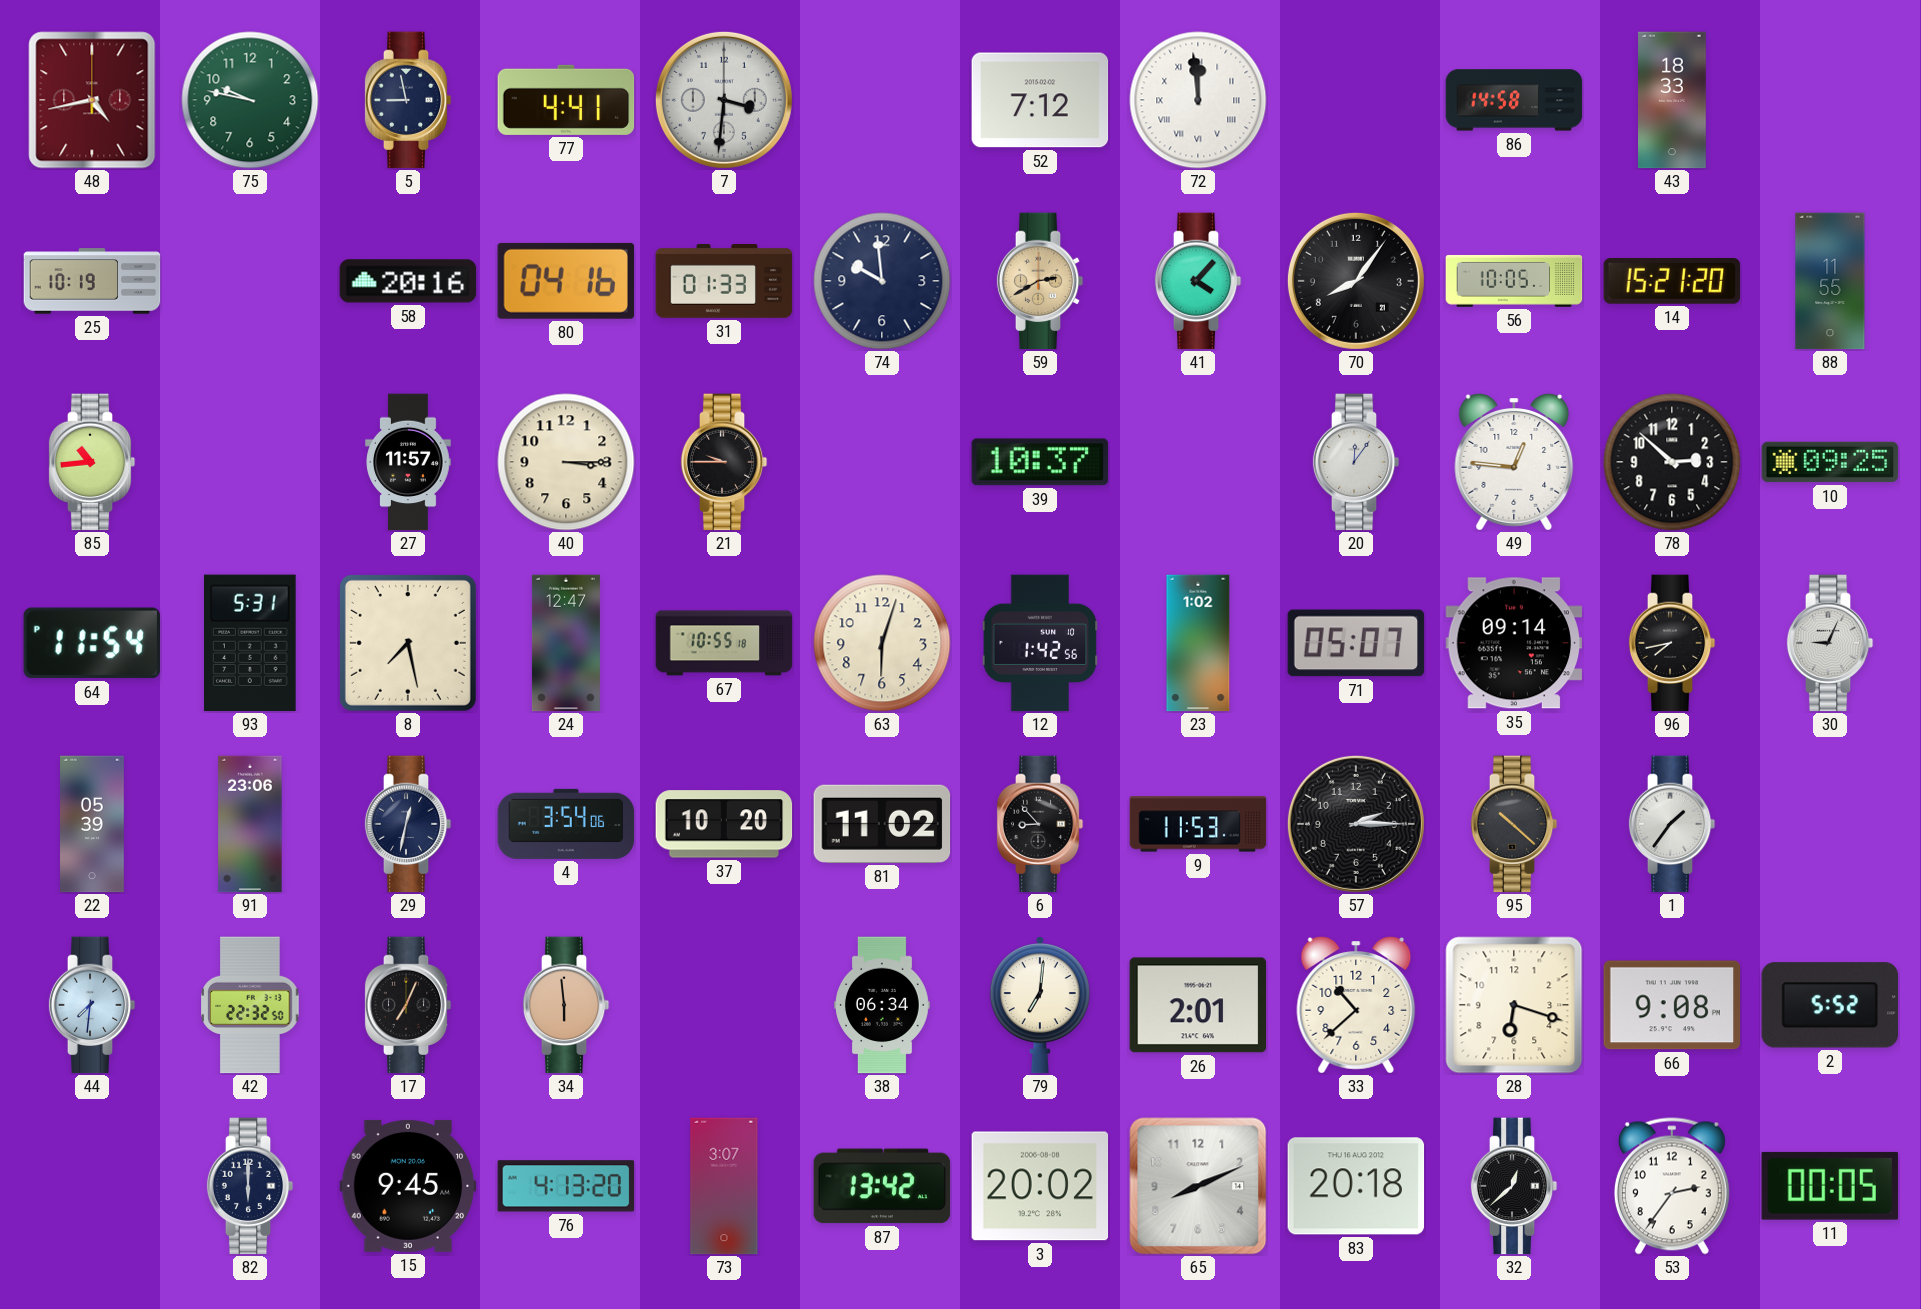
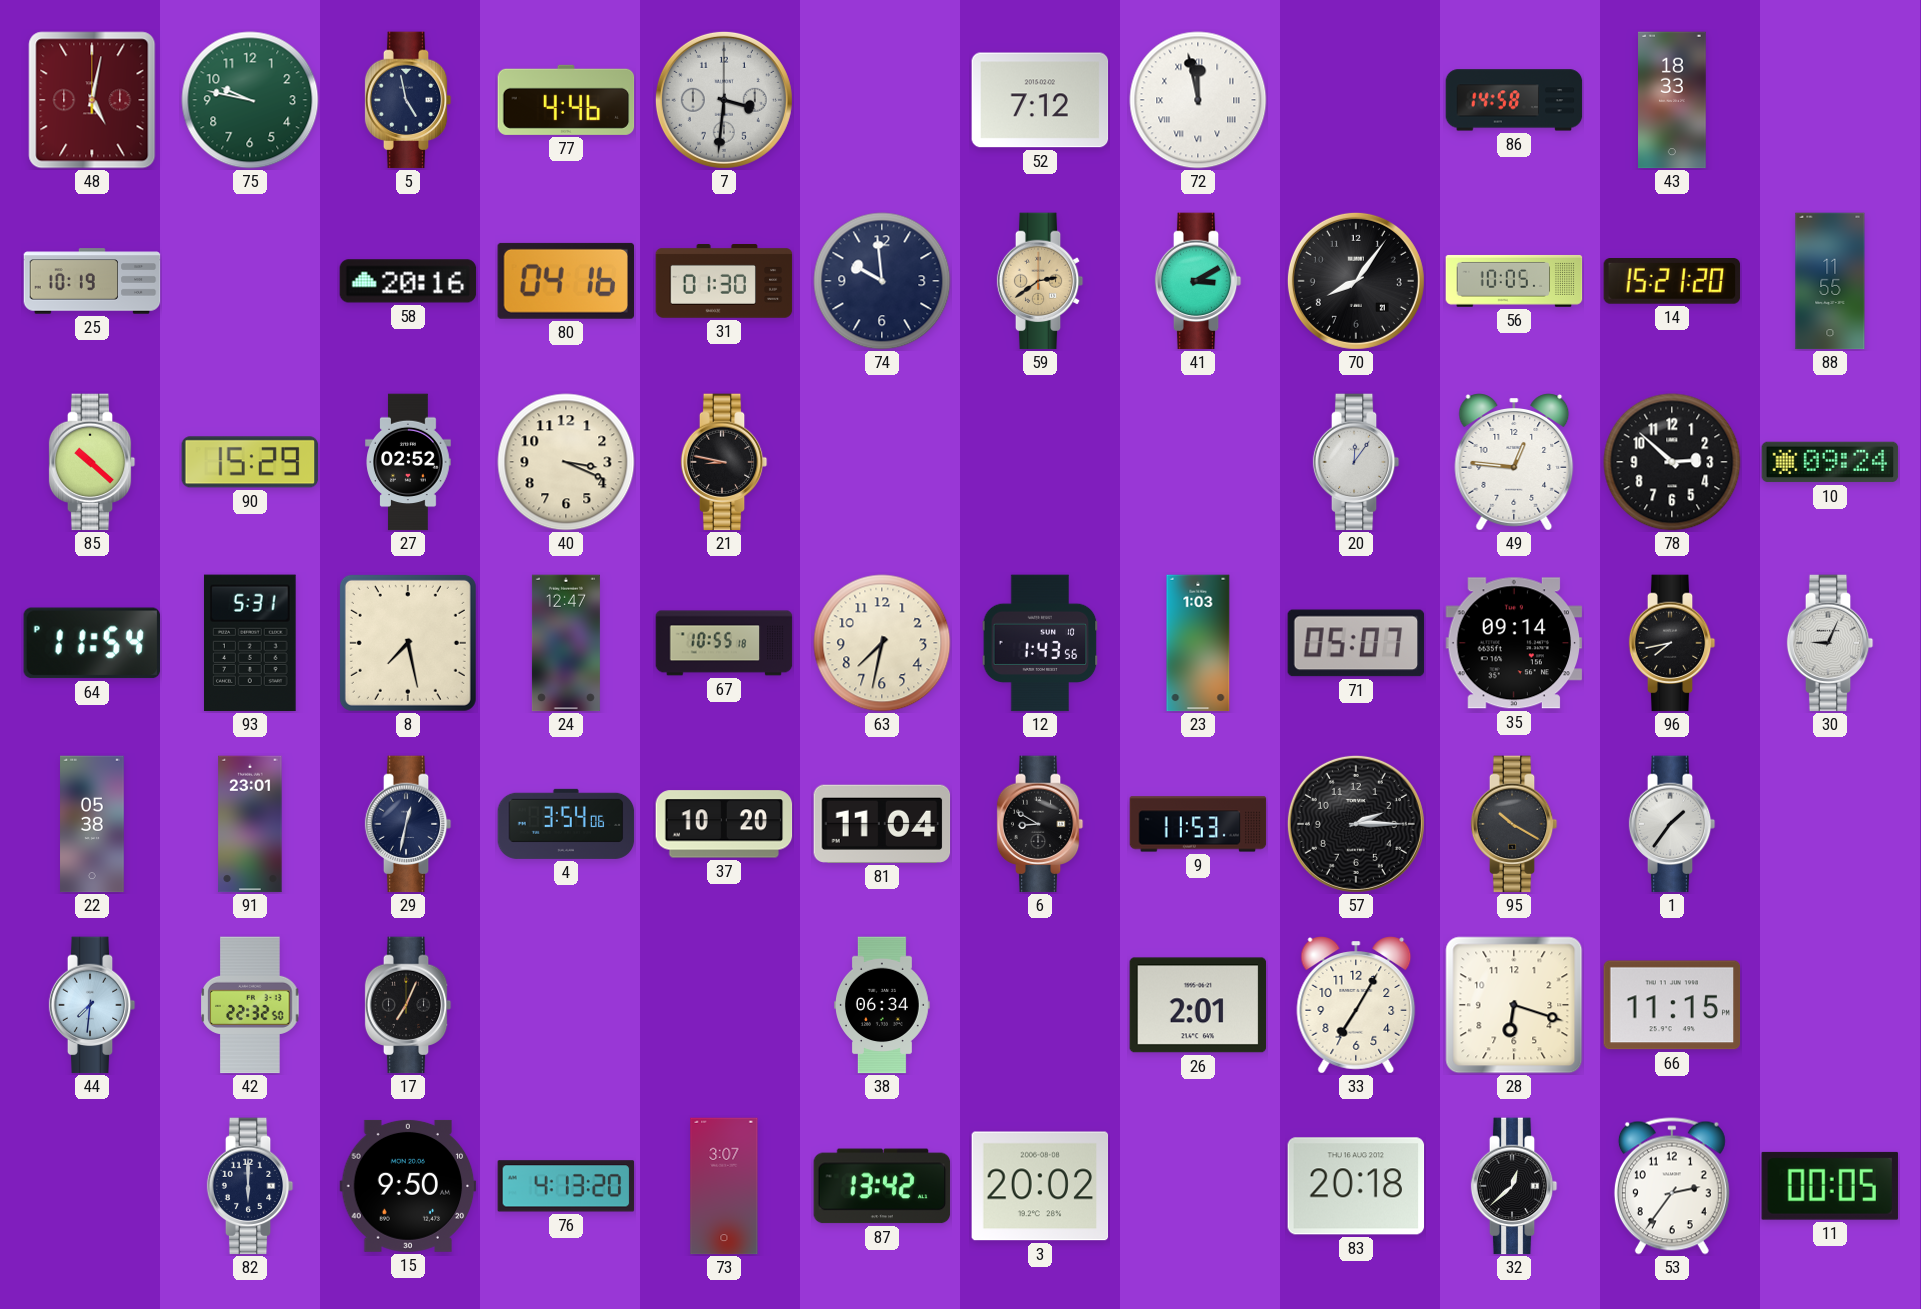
48: 4:43 -> 5:02
5: 8:58 -> 4:58
77: 4:41 -> 4:46
72: 11:59 -> 11:58
31: 01:33 -> 01:30
59: 2:40 -> 2:39
41: 4:07 -> 3:10
85: 10:44 -> 10:22
90: none -> 15:29
27: 11:57 -> 02:52
40: 3:15 -> 3:19
21: 9:45 -> 8:47
39: 10:37 -> none
10: 09:25 -> 09:24
63: 6:03 -> 7:32
12: 1:42 -> 1:43
23: 1:02 -> 1:03
22: 05:39 -> 05:38
91: 23:06 -> 23:01
81: 11:02 -> 11:04
6: 8:53 -> 8:50
95: 10:22 -> 10:20
34: 5:59 -> none
79: 7:01 -> none
33: 10:38 -> 7:05
66: 9:08 -> 11:15
2: 5:52 -> none
15: 9:45 -> 9:50
65: 8:11 -> none
